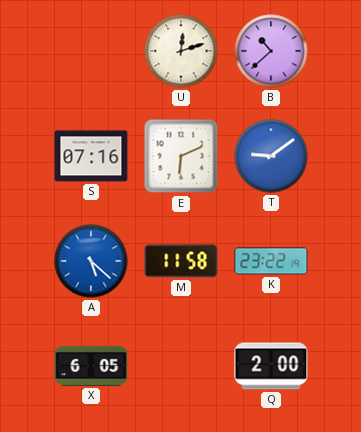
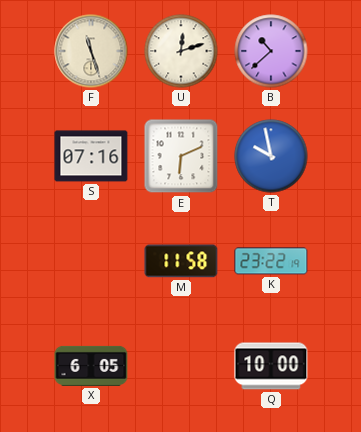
F: none -> 11:27
T: 9:09 -> 9:58
A: 5:22 -> none
Q: 2:00 -> 10:00
